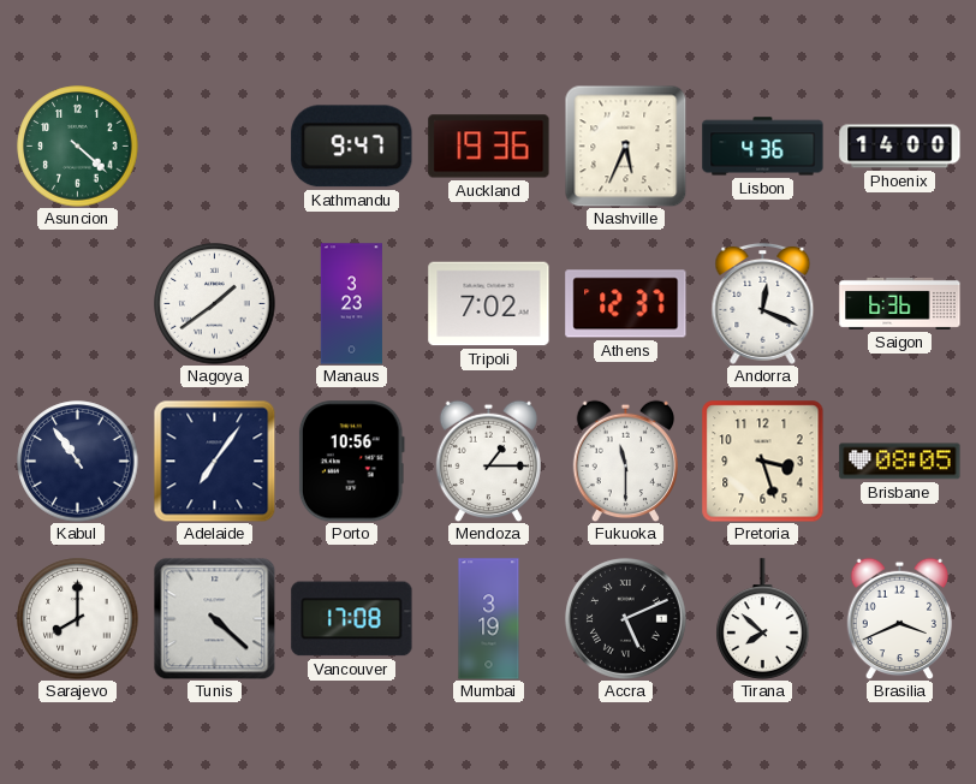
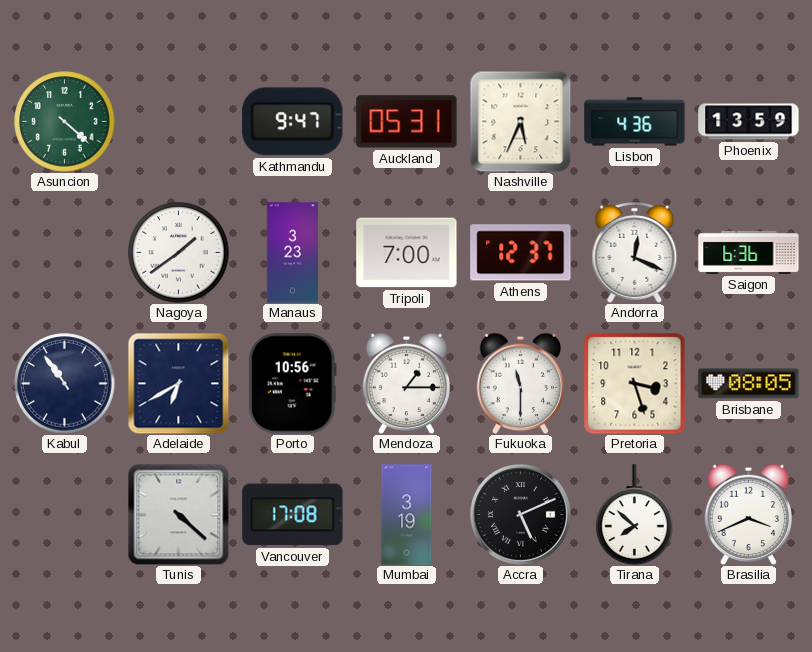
Auckland: 19:36 -> 05:31
Phoenix: 14:00 -> 13:59
Tripoli: 7:02 -> 7:00
Adelaide: 7:06 -> 6:40
Sarajevo: 8:00 -> none
